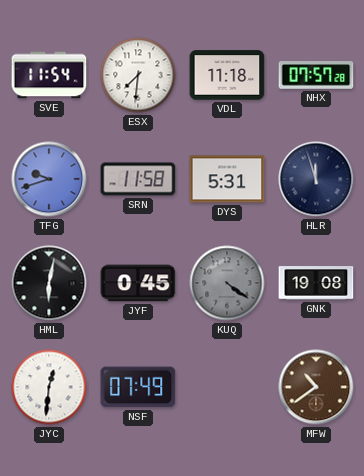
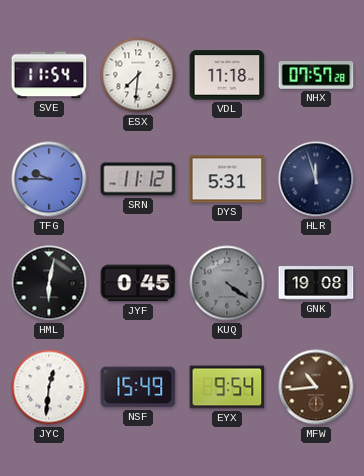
TFG: 9:42 -> 9:45
SRN: 11:58 -> 11:12
NSF: 07:49 -> 15:49
EYX: none -> 9:54
MFW: 10:39 -> 10:44
